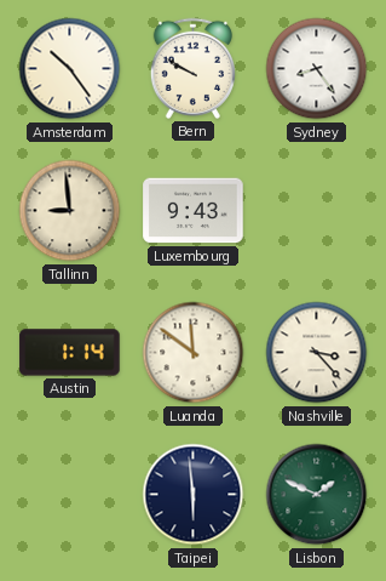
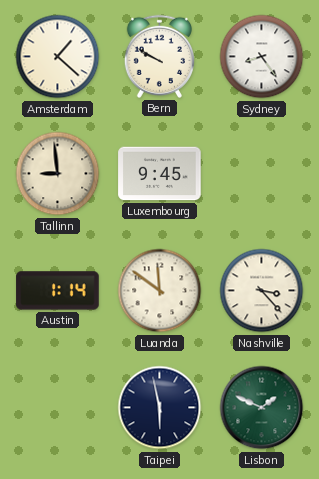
Amsterdam: 10:24 -> 1:22
Luxembourg: 9:43 -> 9:45
Taipei: 5:59 -> 5:58
